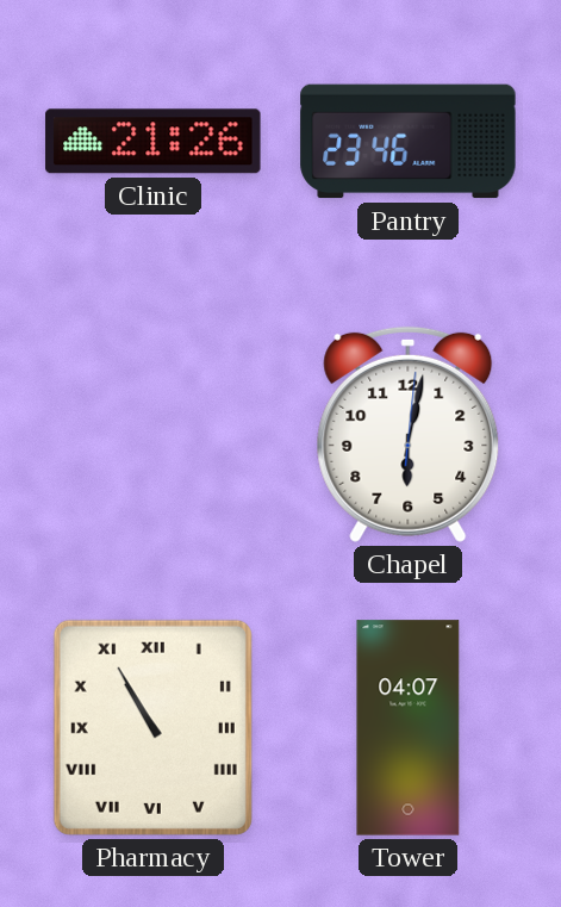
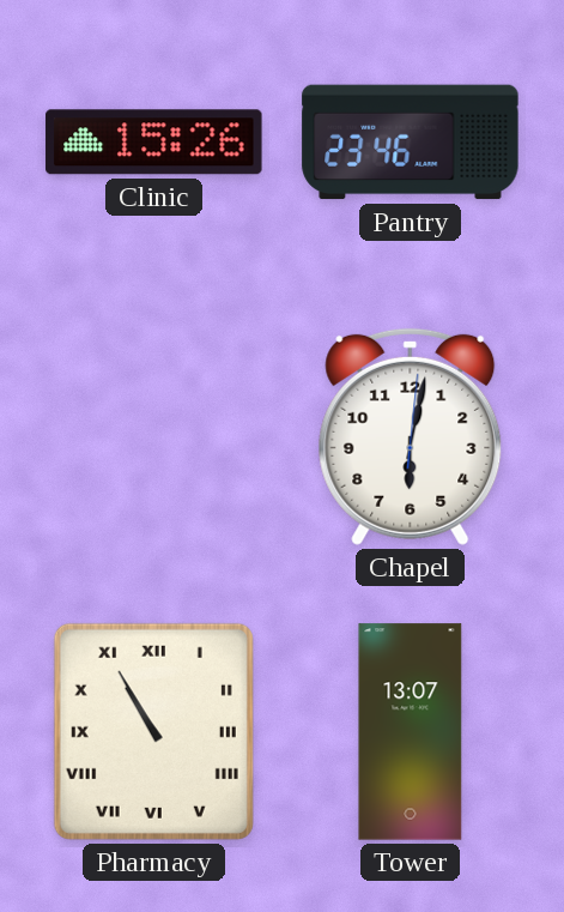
Clinic: 21:26 -> 15:26
Tower: 04:07 -> 13:07
